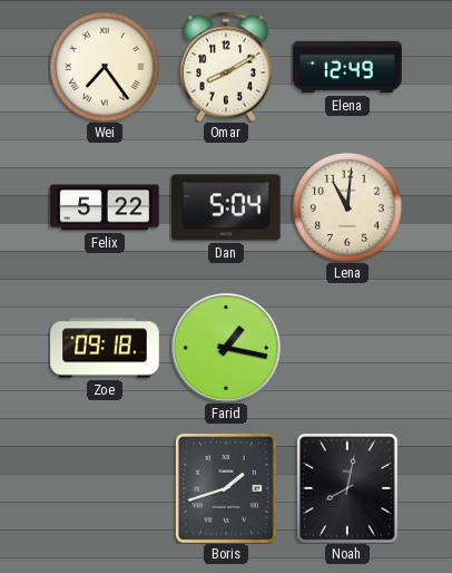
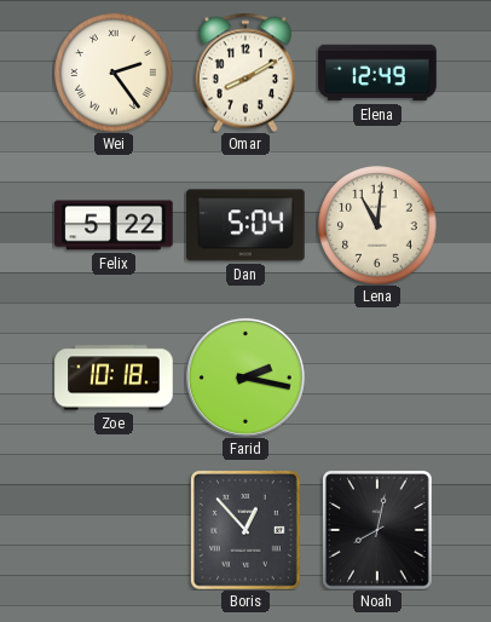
Wei: 7:24 -> 2:24
Zoe: 09:18 -> 10:18
Farid: 1:17 -> 2:17
Boris: 1:42 -> 12:53
